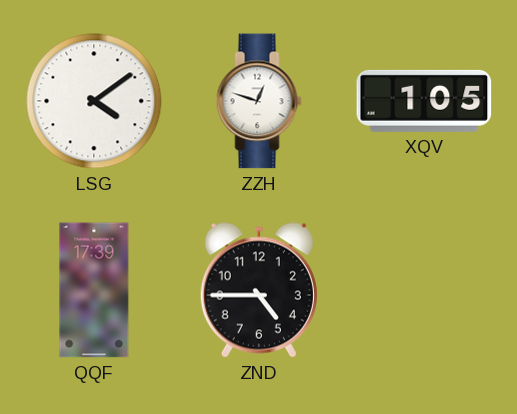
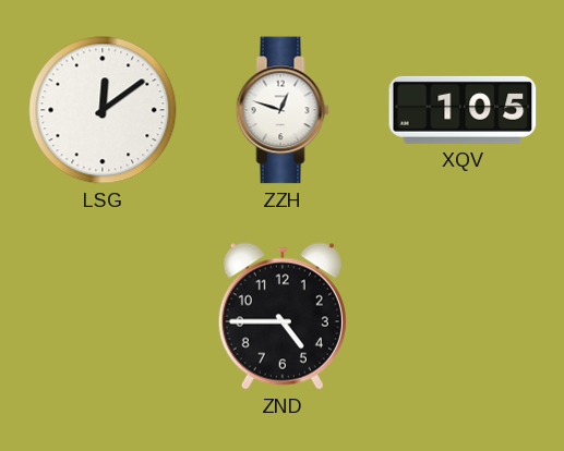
LSG: 4:09 -> 12:09
QQF: 17:39 -> none
